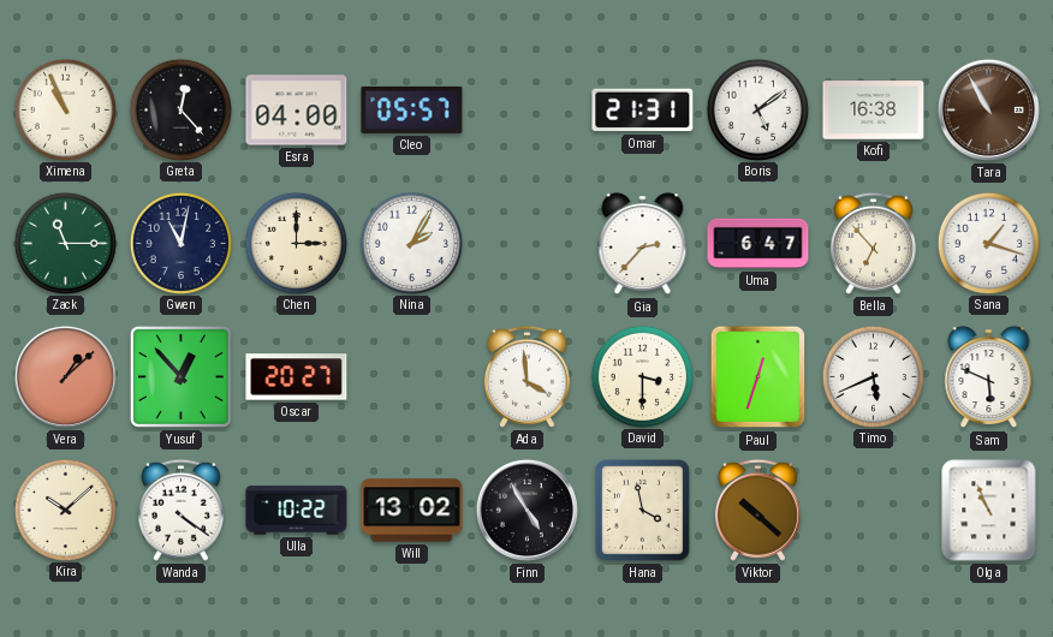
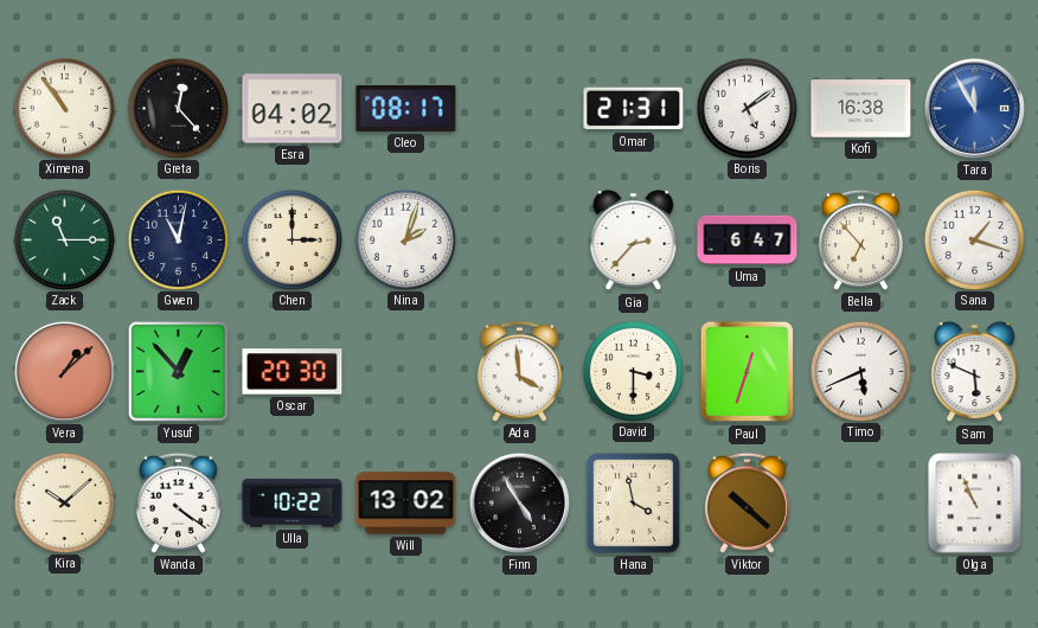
Ximena: 10:56 -> 10:54
Esra: 04:00 -> 04:02
Cleo: 05:57 -> 08:17
Tara: 10:55 -> 11:55
Tara dial: brown -> blue
Nina: 2:05 -> 2:03
Oscar: 20:27 -> 20:30
